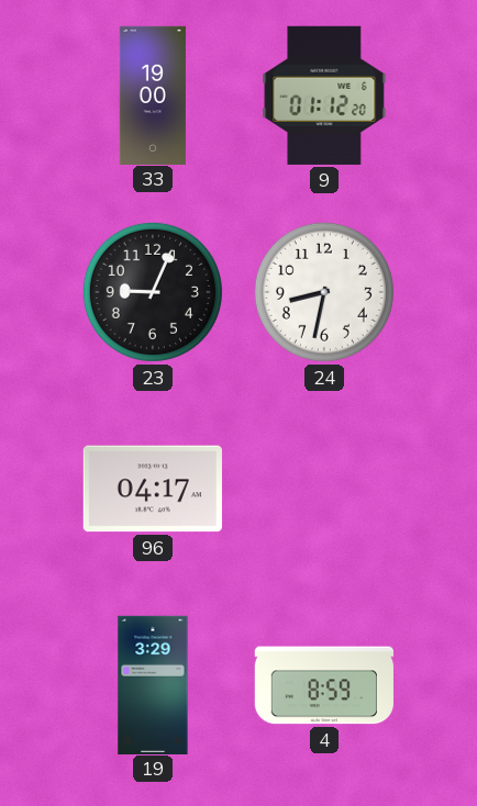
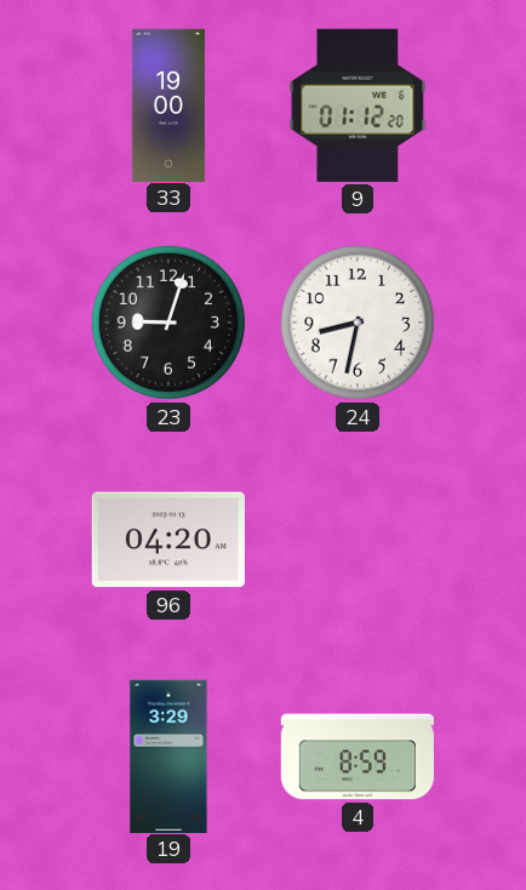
23: 9:04 -> 9:03
96: 04:17 -> 04:20
